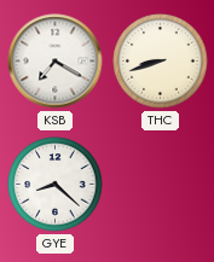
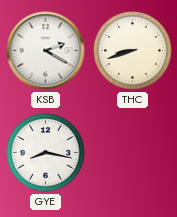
KSB: 7:20 -> 2:20
GYE: 8:22 -> 8:17
